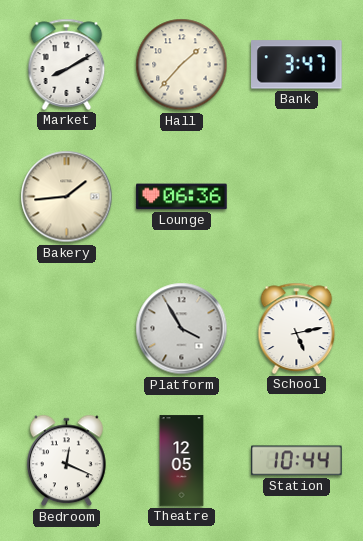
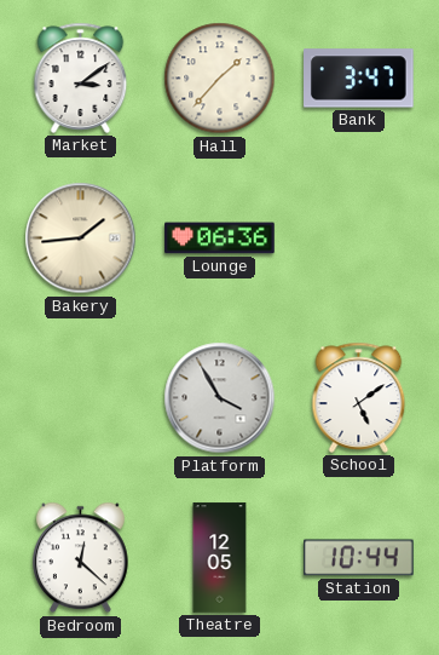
Market: 8:10 -> 3:09
School: 5:13 -> 5:09
Bedroom: 12:19 -> 12:22
